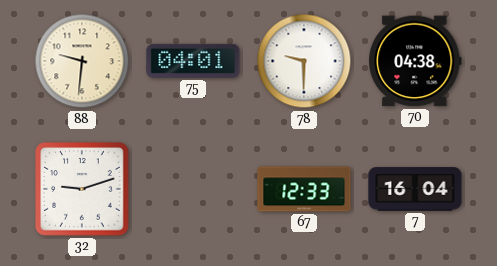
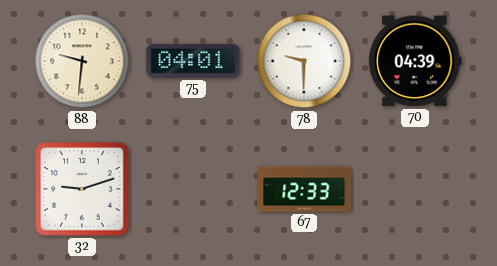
70: 04:38 -> 04:39
7: 16:04 -> none
